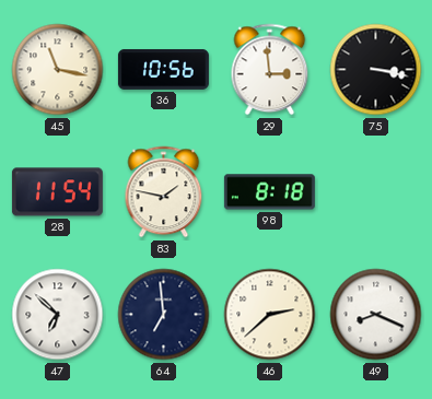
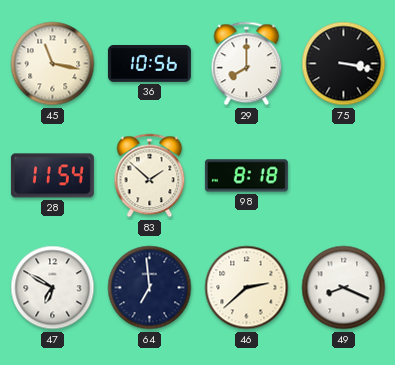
29: 2:59 -> 8:00
83: 1:47 -> 1:52
47: 6:52 -> 6:50
